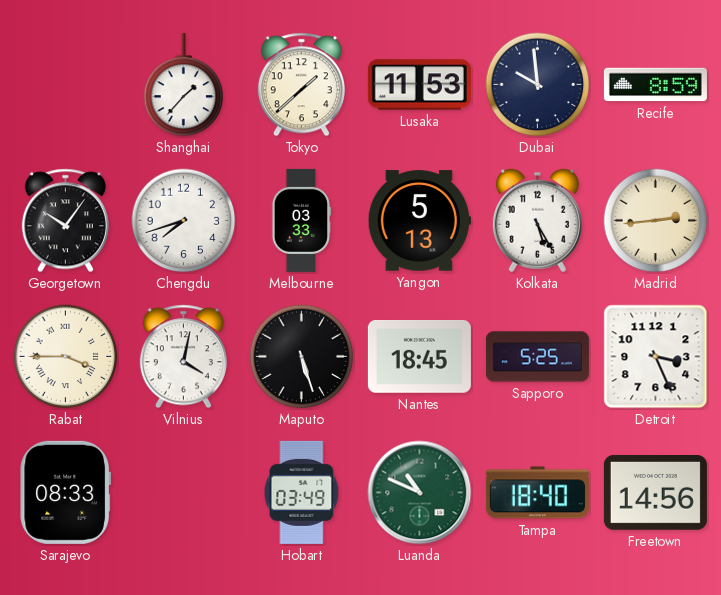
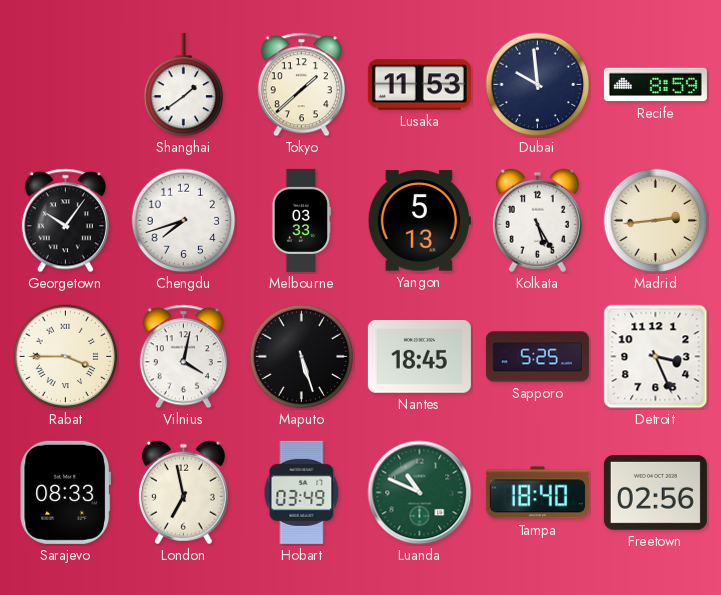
Shanghai: 1:37 -> 1:39
London: none -> 6:58
Freetown: 14:56 -> 02:56
